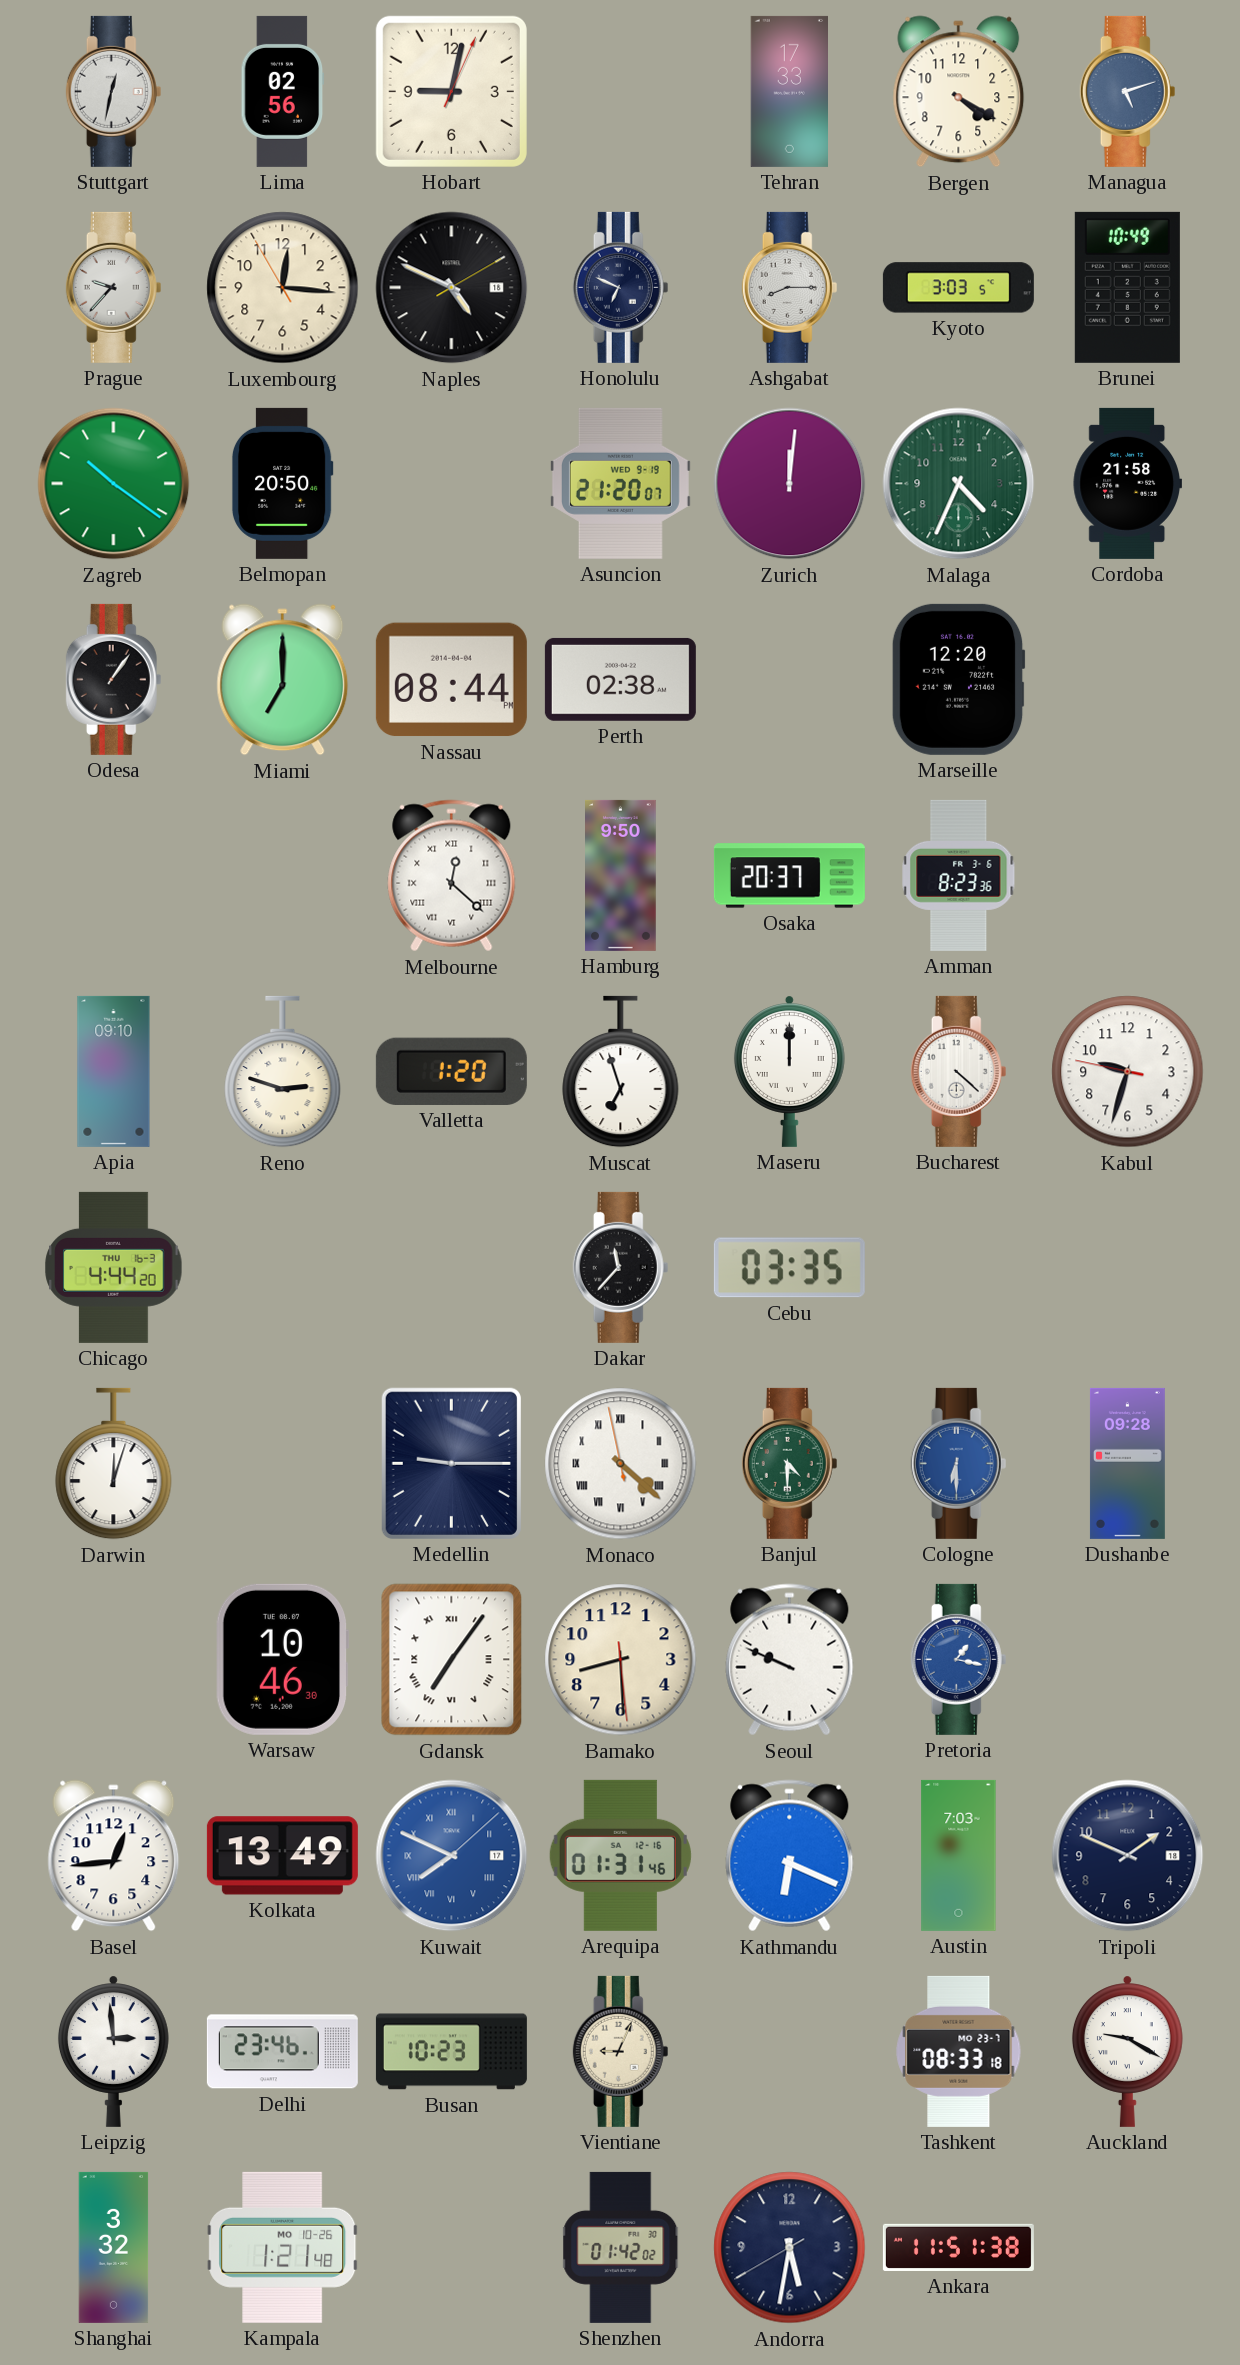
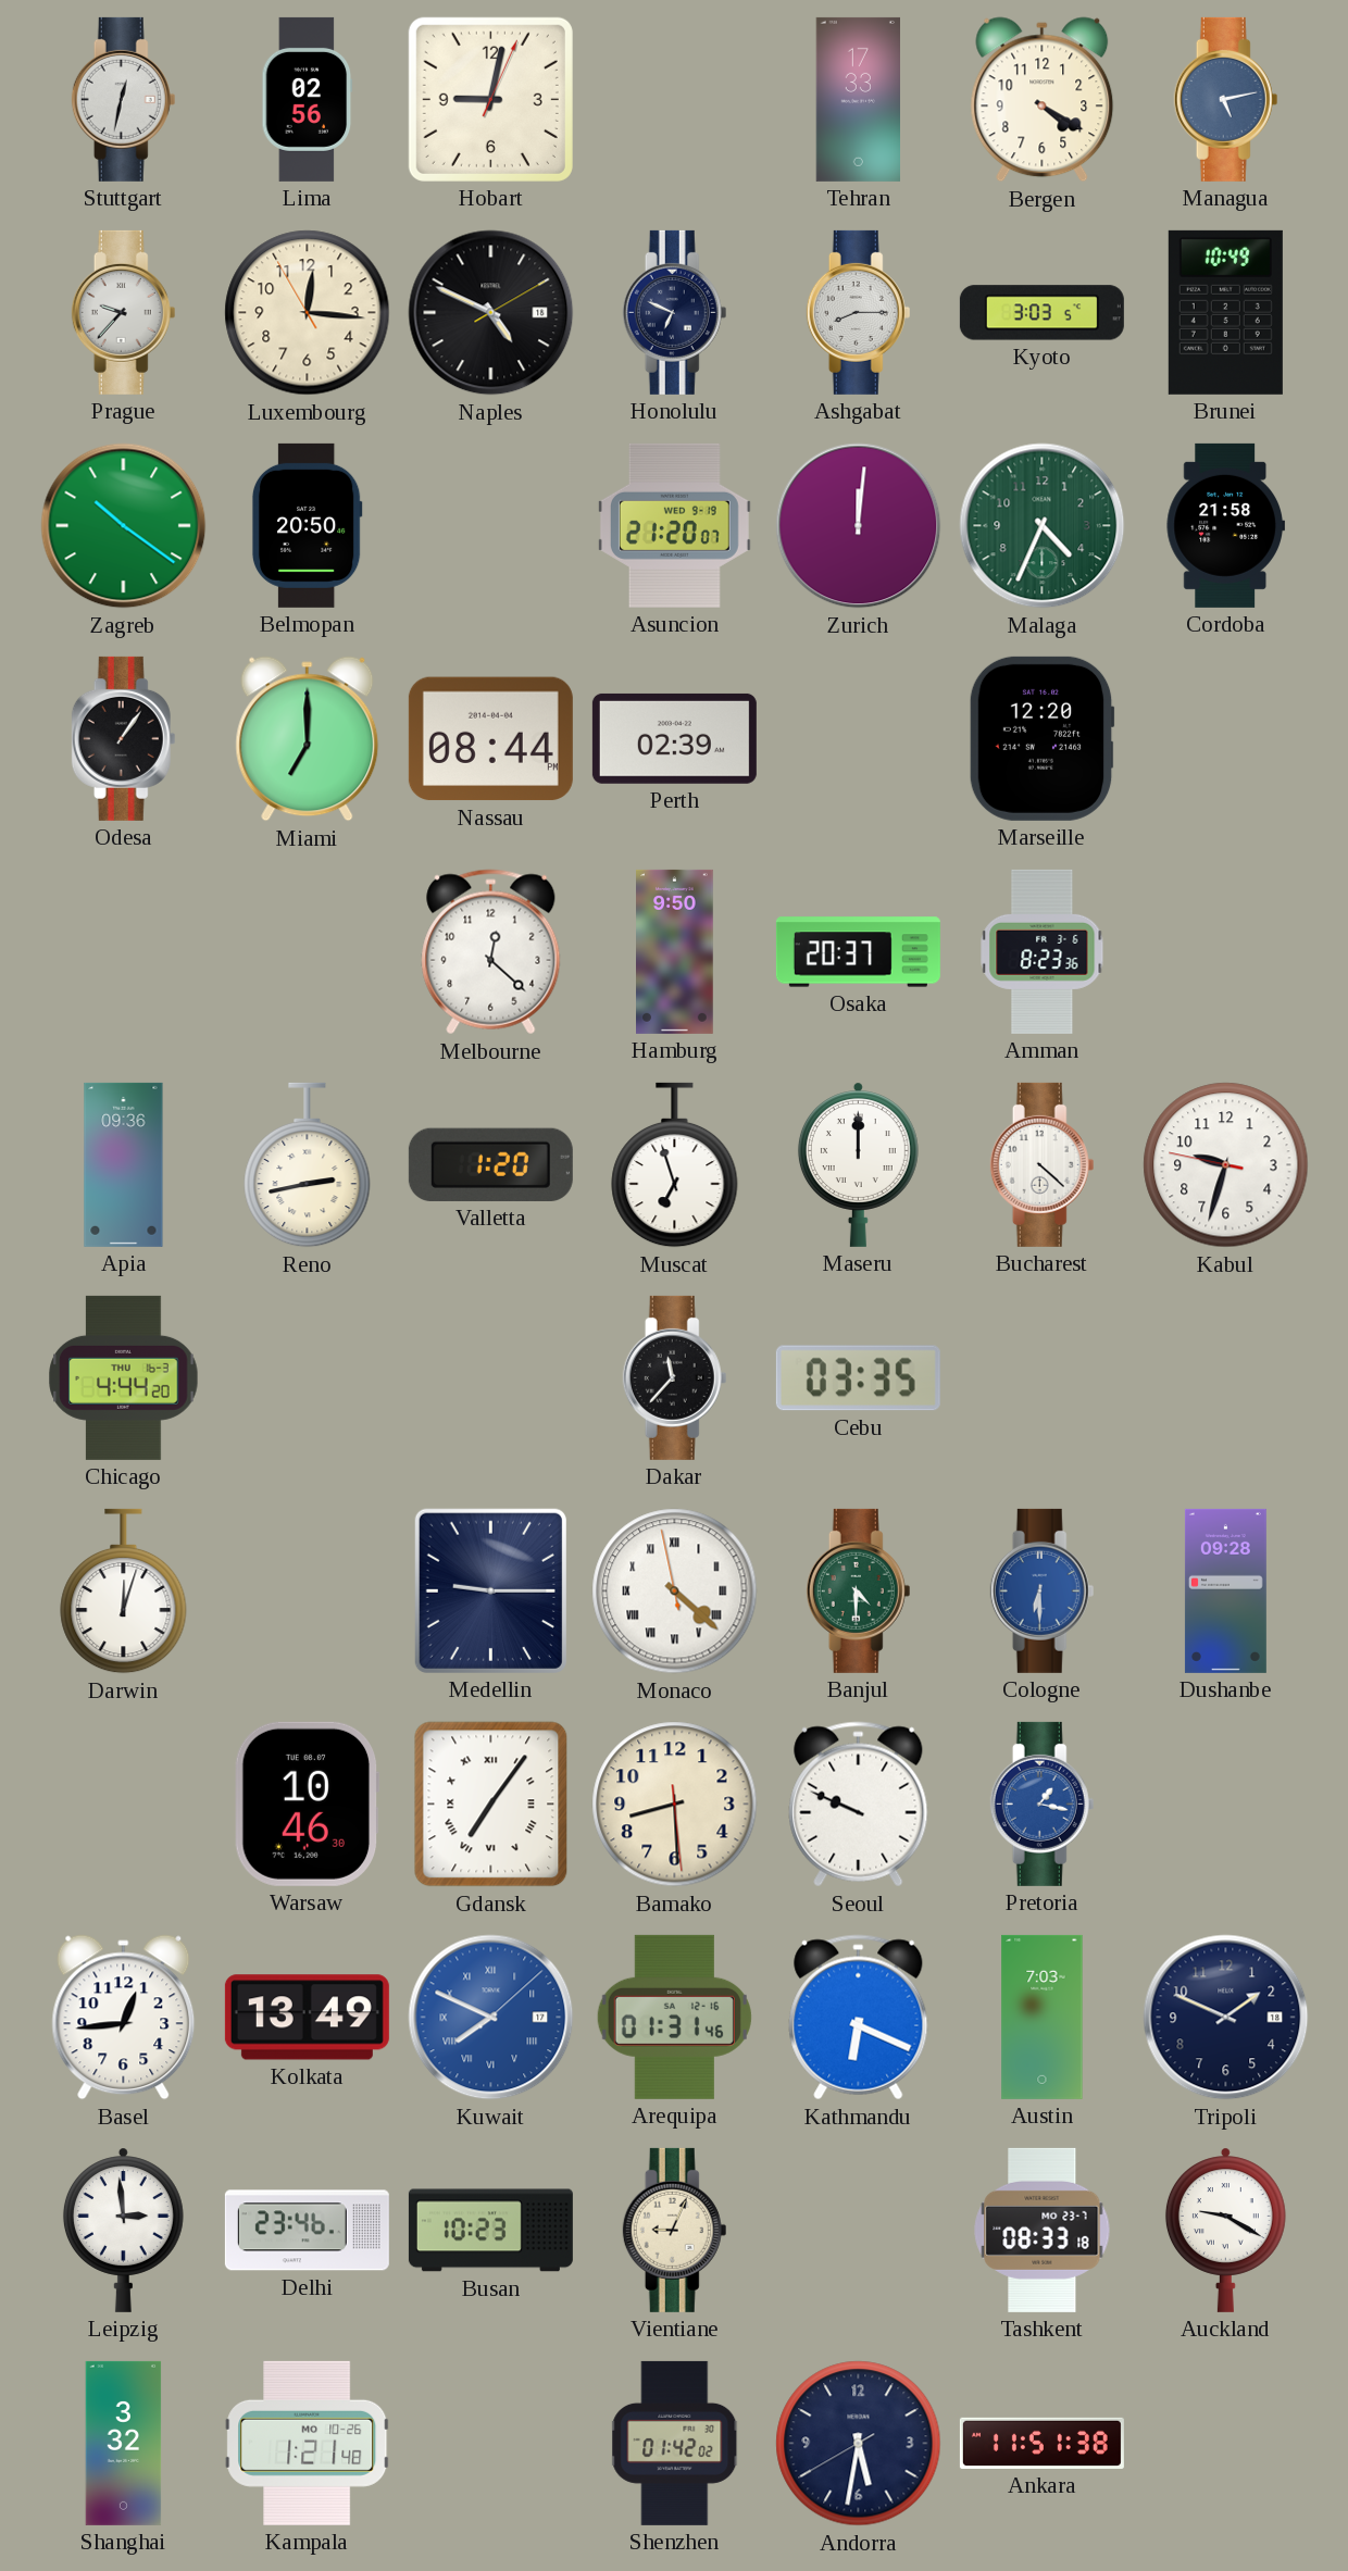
Managua: 5:12 -> 5:13
Perth: 02:38 -> 02:39
Melbourne numerals: Roman -> Arabic
Apia: 09:10 -> 09:36
Reno: 2:48 -> 2:43
